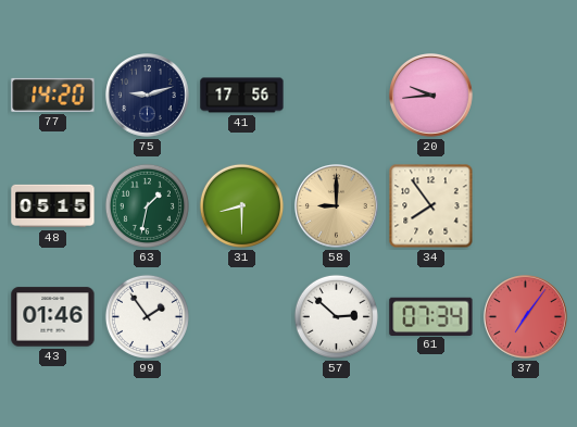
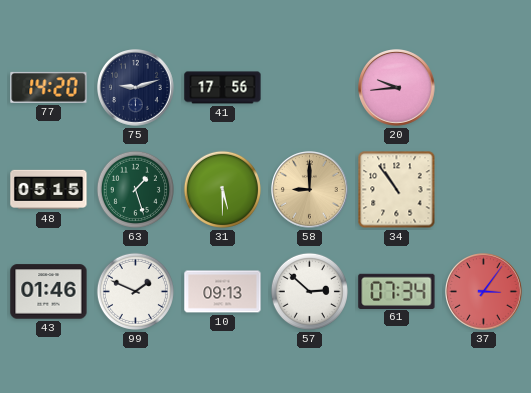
63: 1:32 -> 1:27
31: 8:30 -> 5:30
34: 7:54 -> 10:54
99: 1:54 -> 1:49
10: none -> 09:13
37: 7:06 -> 3:06
